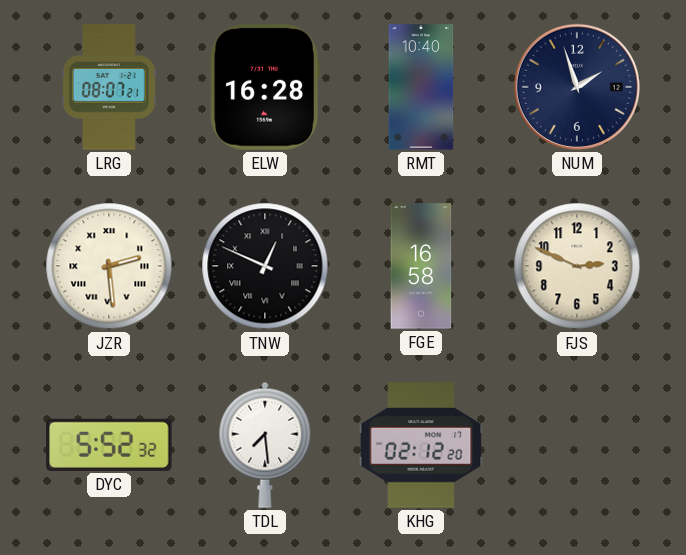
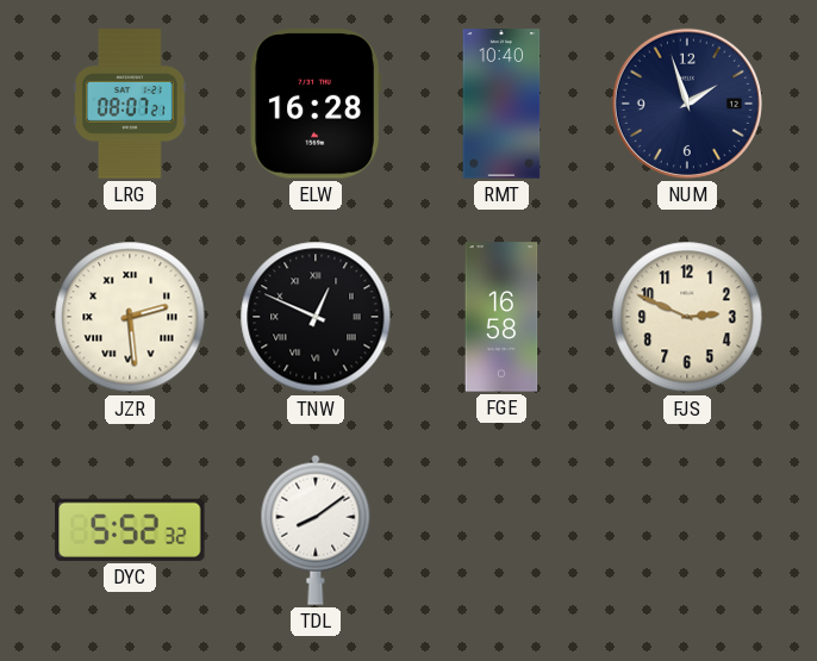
TDL: 7:29 -> 8:09
KHG: 02:12 -> none
